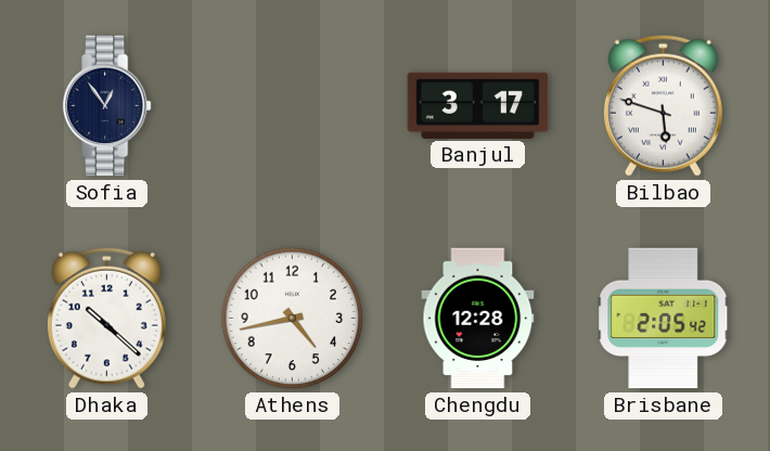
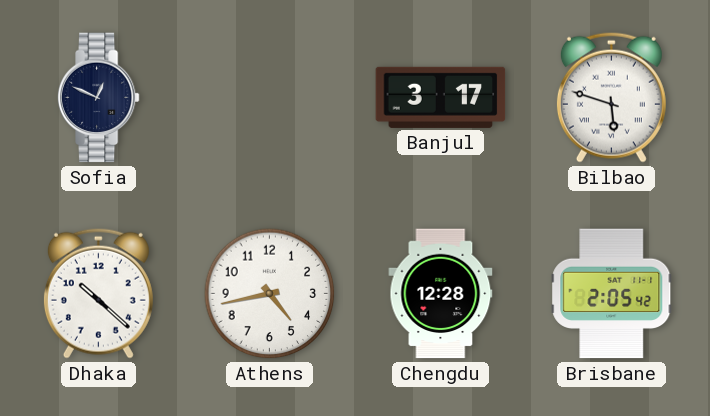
Sofia: 12:54 -> 12:49
